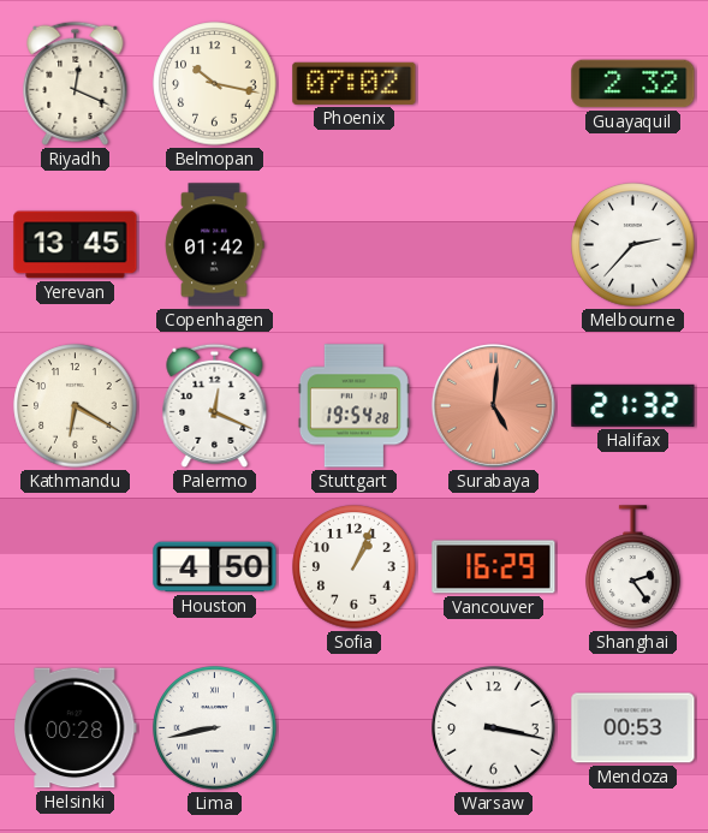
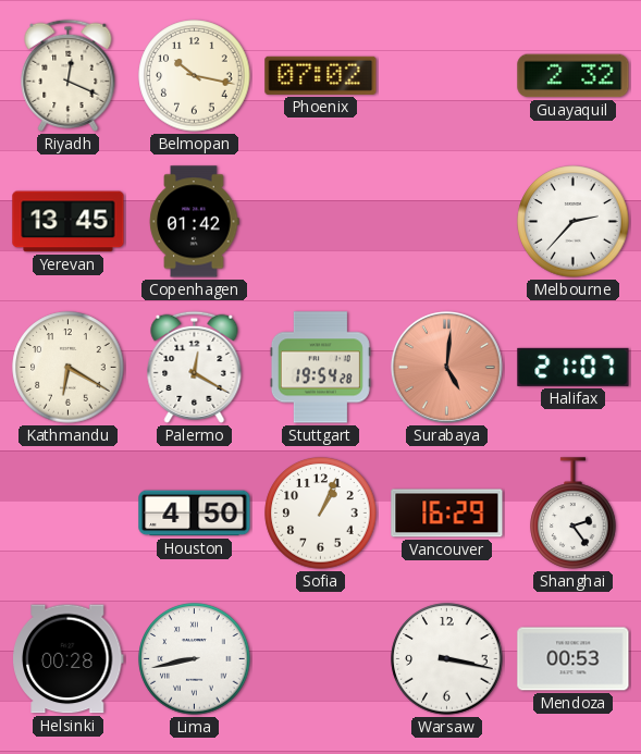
Palermo: 12:19 -> 12:20
Halifax: 21:32 -> 21:07
